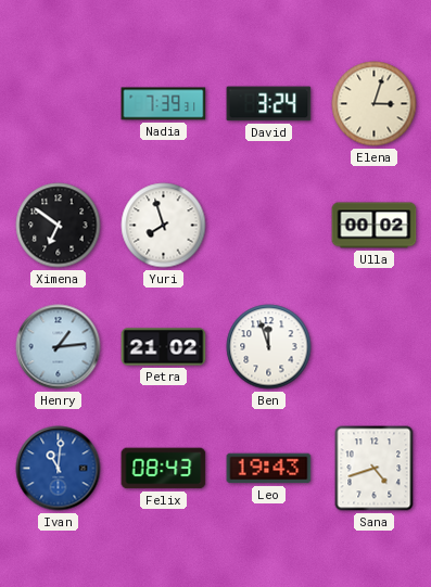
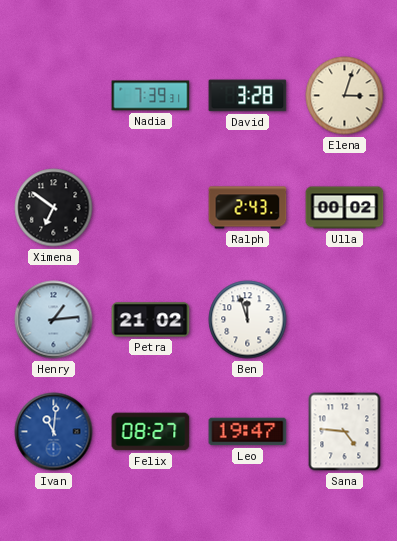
David: 3:24 -> 3:28
Yuri: 7:57 -> none
Ralph: none -> 2:43
Felix: 08:43 -> 08:27
Leo: 19:43 -> 19:47
Sana: 4:42 -> 4:46
